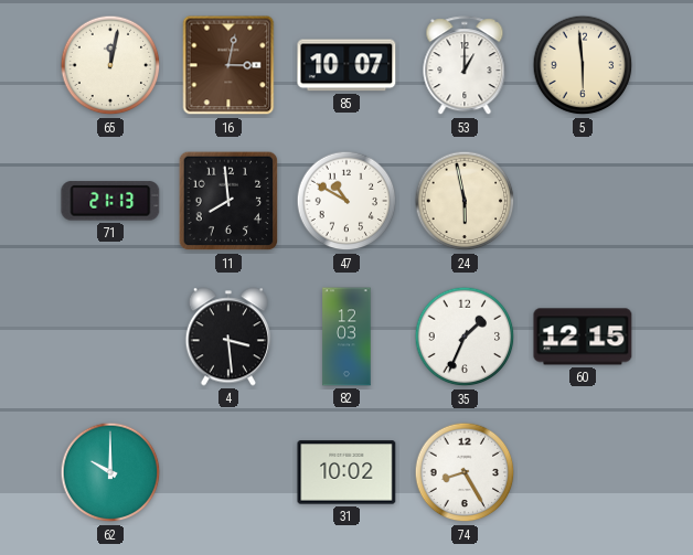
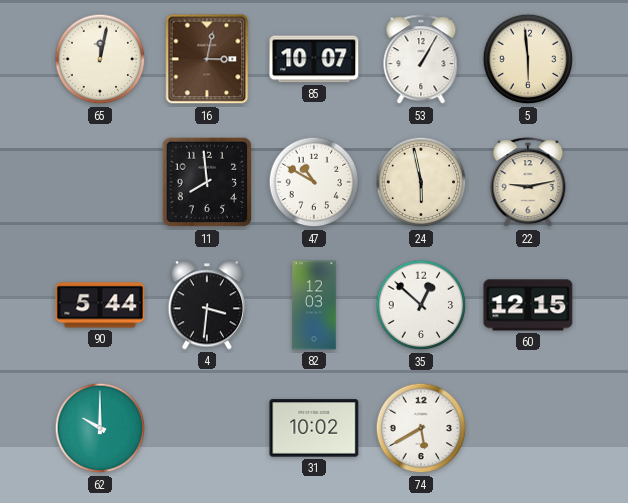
53: 1:00 -> 1:05
71: 21:13 -> none
22: none -> 9:13
90: none -> 5:44
4: 3:29 -> 3:31
35: 1:34 -> 12:52
74: 8:25 -> 5:40
